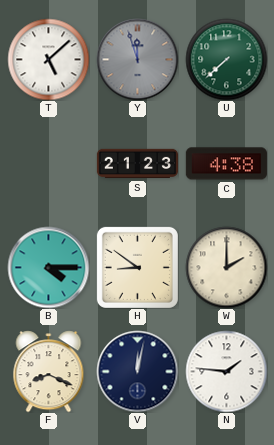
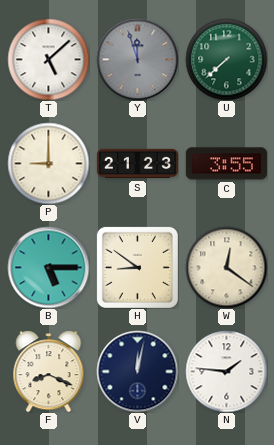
P: none -> 9:00
C: 4:38 -> 3:55
B: 4:15 -> 5:15
W: 2:00 -> 12:21
